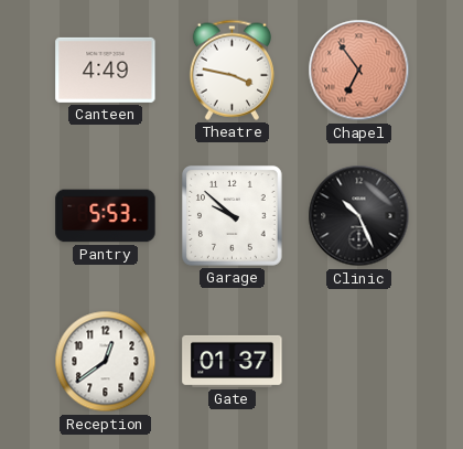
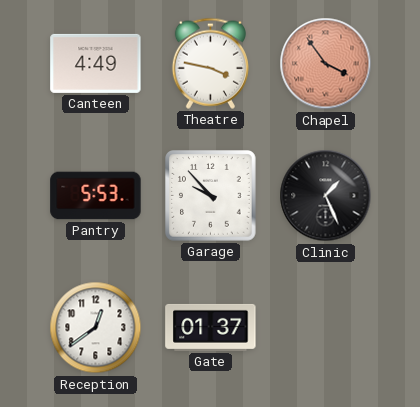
Chapel: 6:54 -> 3:54
Garage: 9:52 -> 9:53
Clinic: 10:26 -> 1:26
